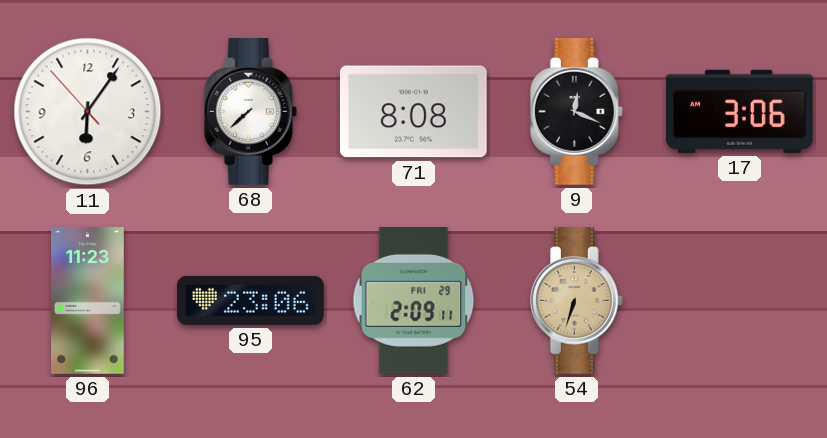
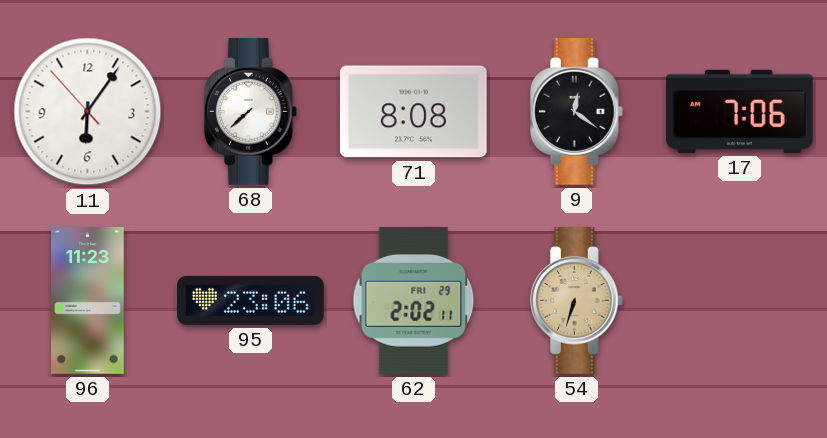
9: 12:19 -> 12:21
17: 3:06 -> 7:06
62: 2:09 -> 2:02
